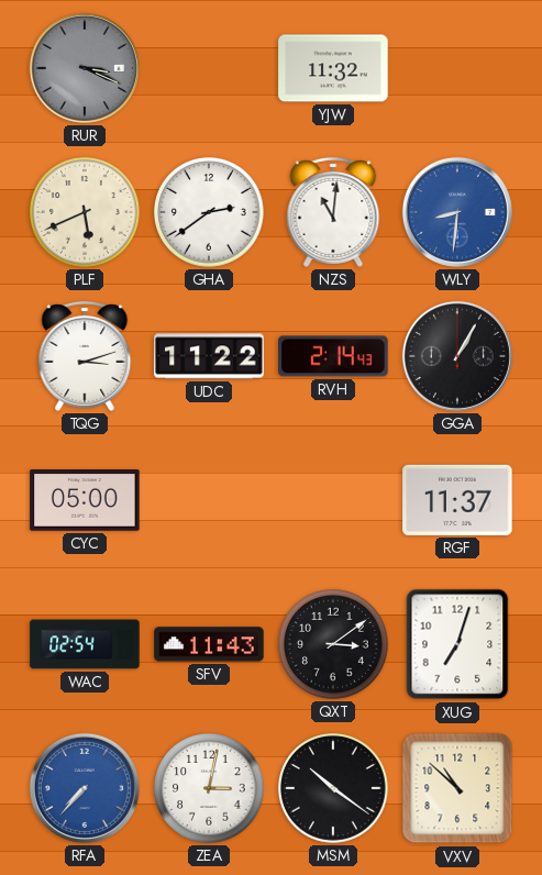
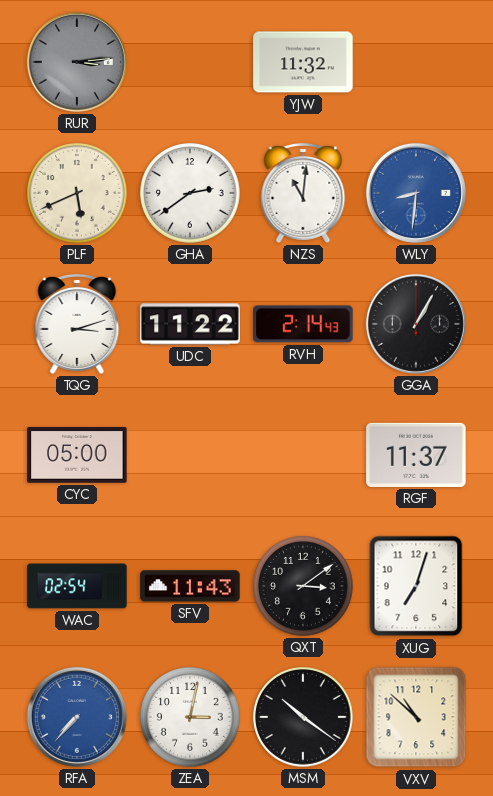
RUR: 3:19 -> 3:14
